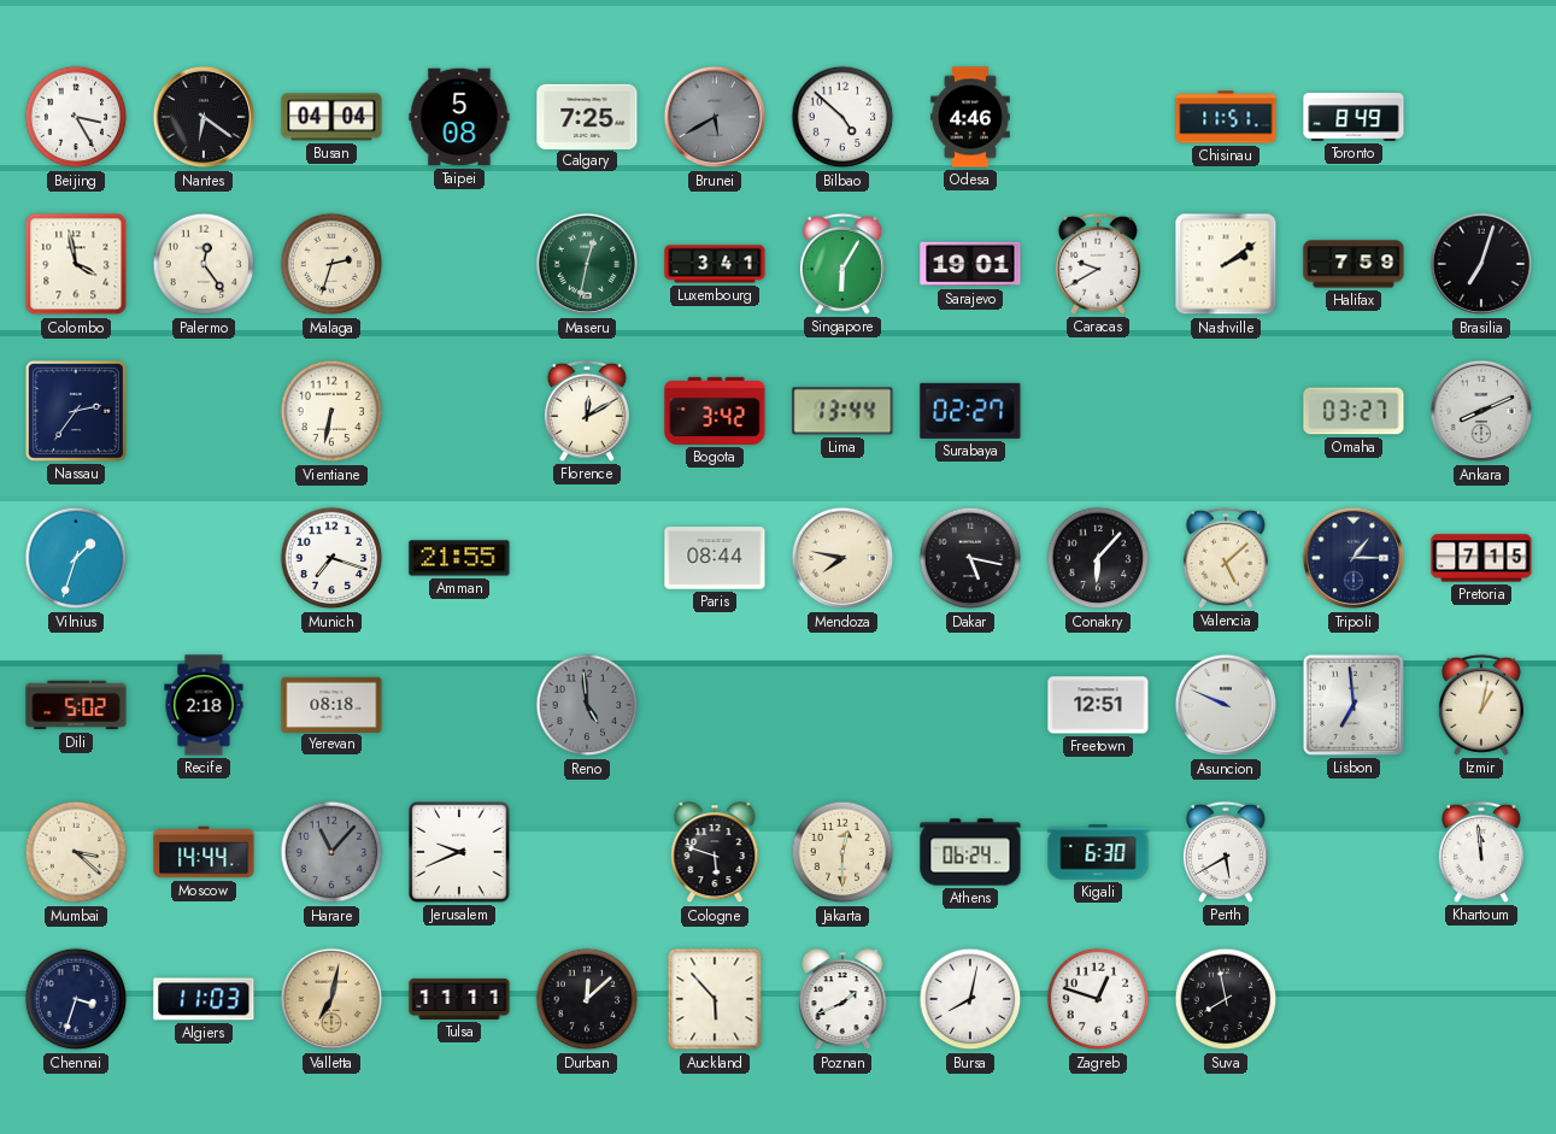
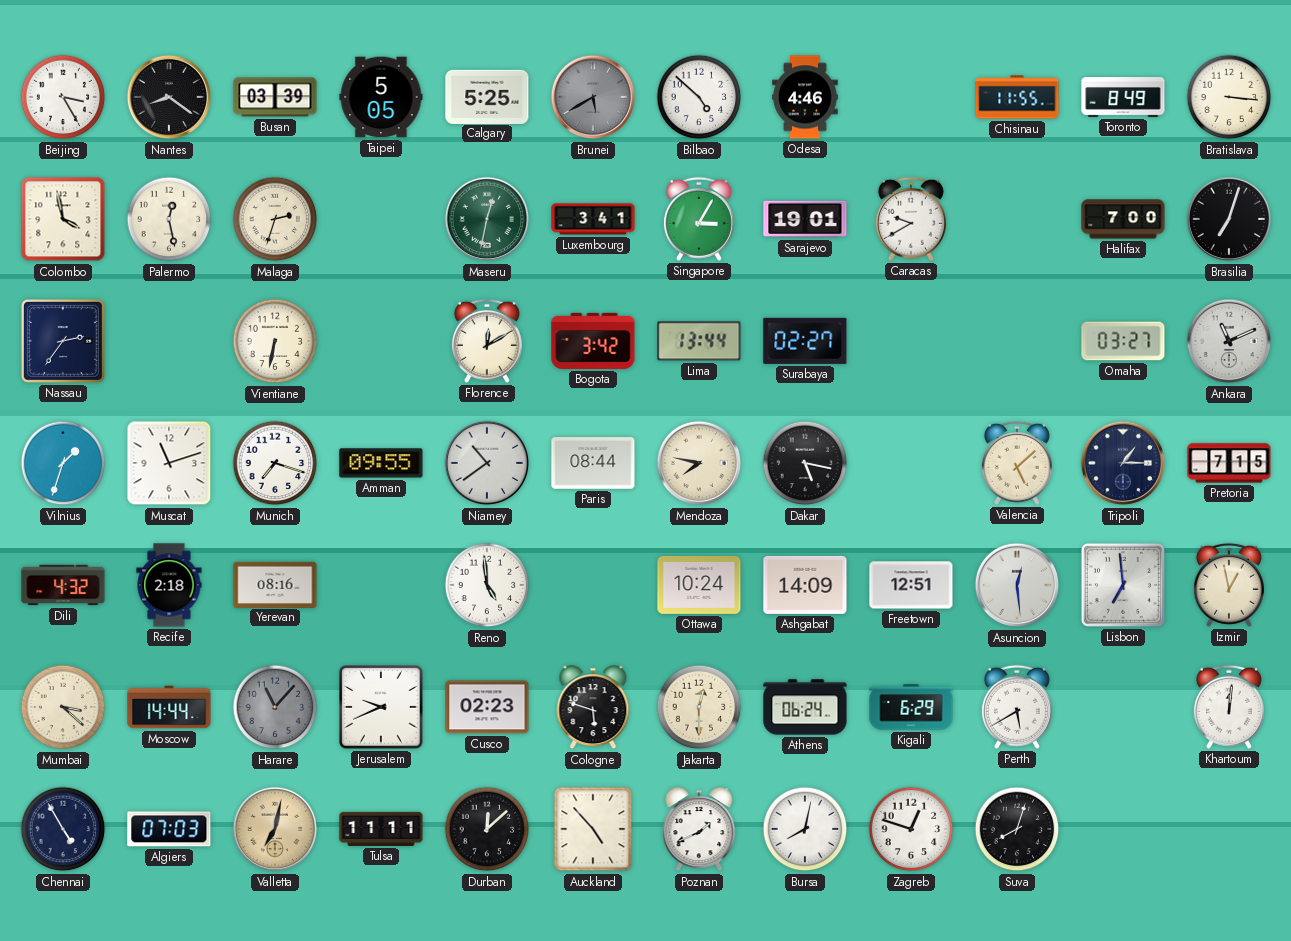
Nantes: 6:21 -> 8:21
Busan: 04:04 -> 03:39
Taipei: 5:08 -> 5:05
Calgary: 7:25 -> 5:25
Chisinau: 11:51 -> 11:55
Bratislava: none -> 3:16
Palermo: 12:24 -> 12:28
Singapore: 6:05 -> 3:05
Nashville: 2:09 -> none
Halifax: 7:59 -> 7:00
Ankara: 8:11 -> 11:11
Muscat: none -> 11:12
Amman: 21:55 -> 09:55
Niamey: none -> 10:39
Conakry: 6:07 -> none
Dili: 5:02 -> 4:32
Yerevan: 08:18 -> 08:16
Reno dial: grey -> white
Ottawa: none -> 10:24
Ashgabat: none -> 14:09
Asuncion: 9:49 -> 12:29
Izmir: 1:02 -> 12:58
Cusco: none -> 02:23
Kigali: 6:30 -> 6:29
Khartoum: 11:59 -> 12:01
Chennai: 3:33 -> 4:55
Algiers: 11:03 -> 07:03
Auckland: 5:53 -> 4:53
Suva: 7:58 -> 8:03
